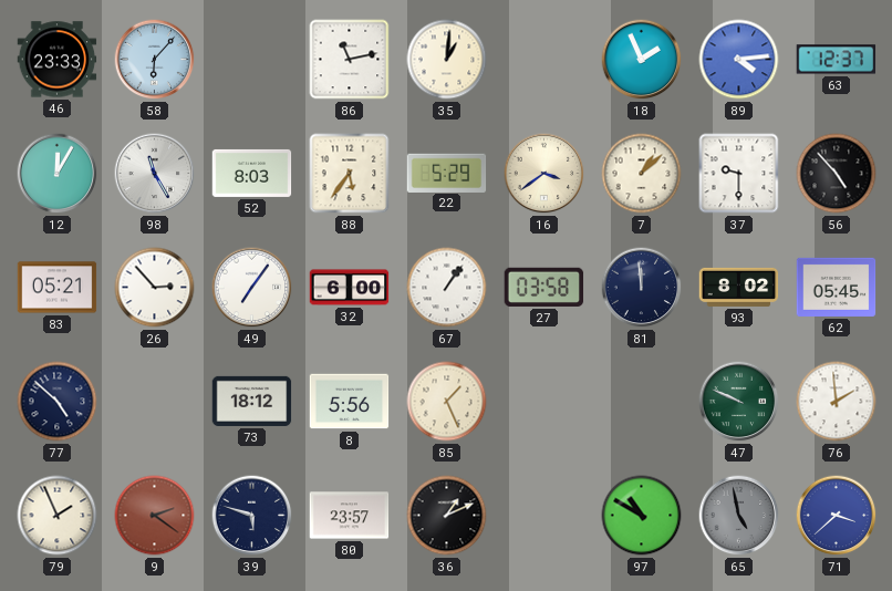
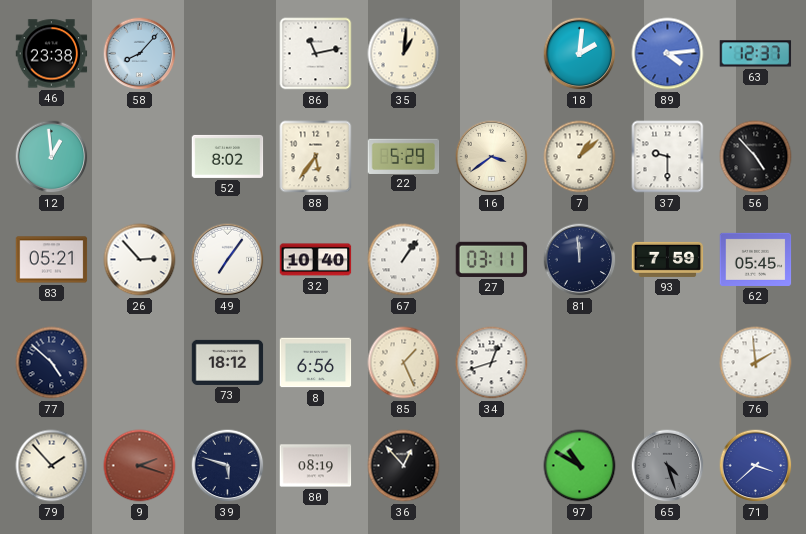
46: 23:33 -> 23:38
58: 6:07 -> 8:07
18: 1:56 -> 2:01
12: 12:05 -> 12:59
98: 11:25 -> none
52: 8:03 -> 8:02
32: 6:00 -> 10:40
27: 03:58 -> 03:11
93: 8:02 -> 7:59
8: 5:56 -> 6:56
34: none -> 12:42
47: 9:49 -> none
79: 1:56 -> 1:53
9: 2:21 -> 2:18
80: 23:57 -> 08:19
36: 1:11 -> 12:53
65: 4:58 -> 4:27
